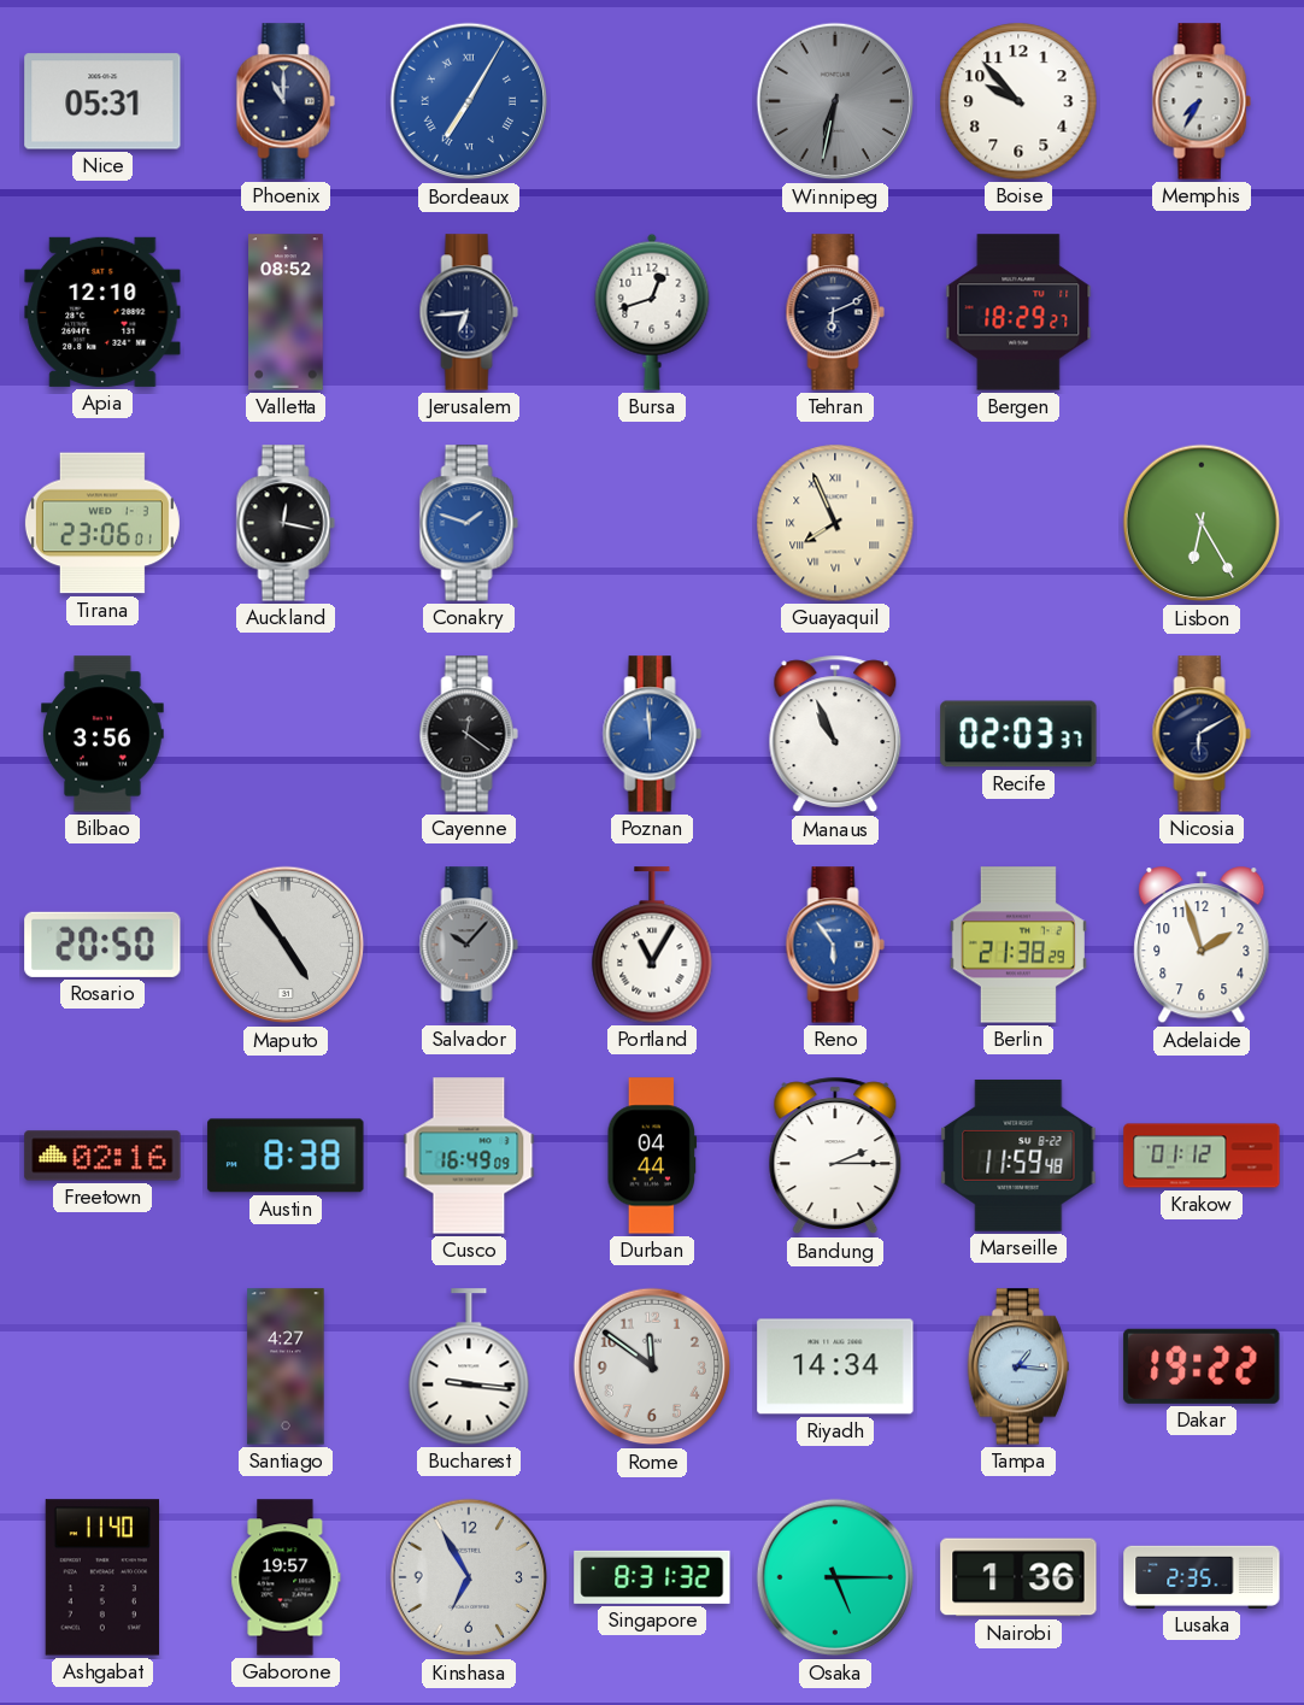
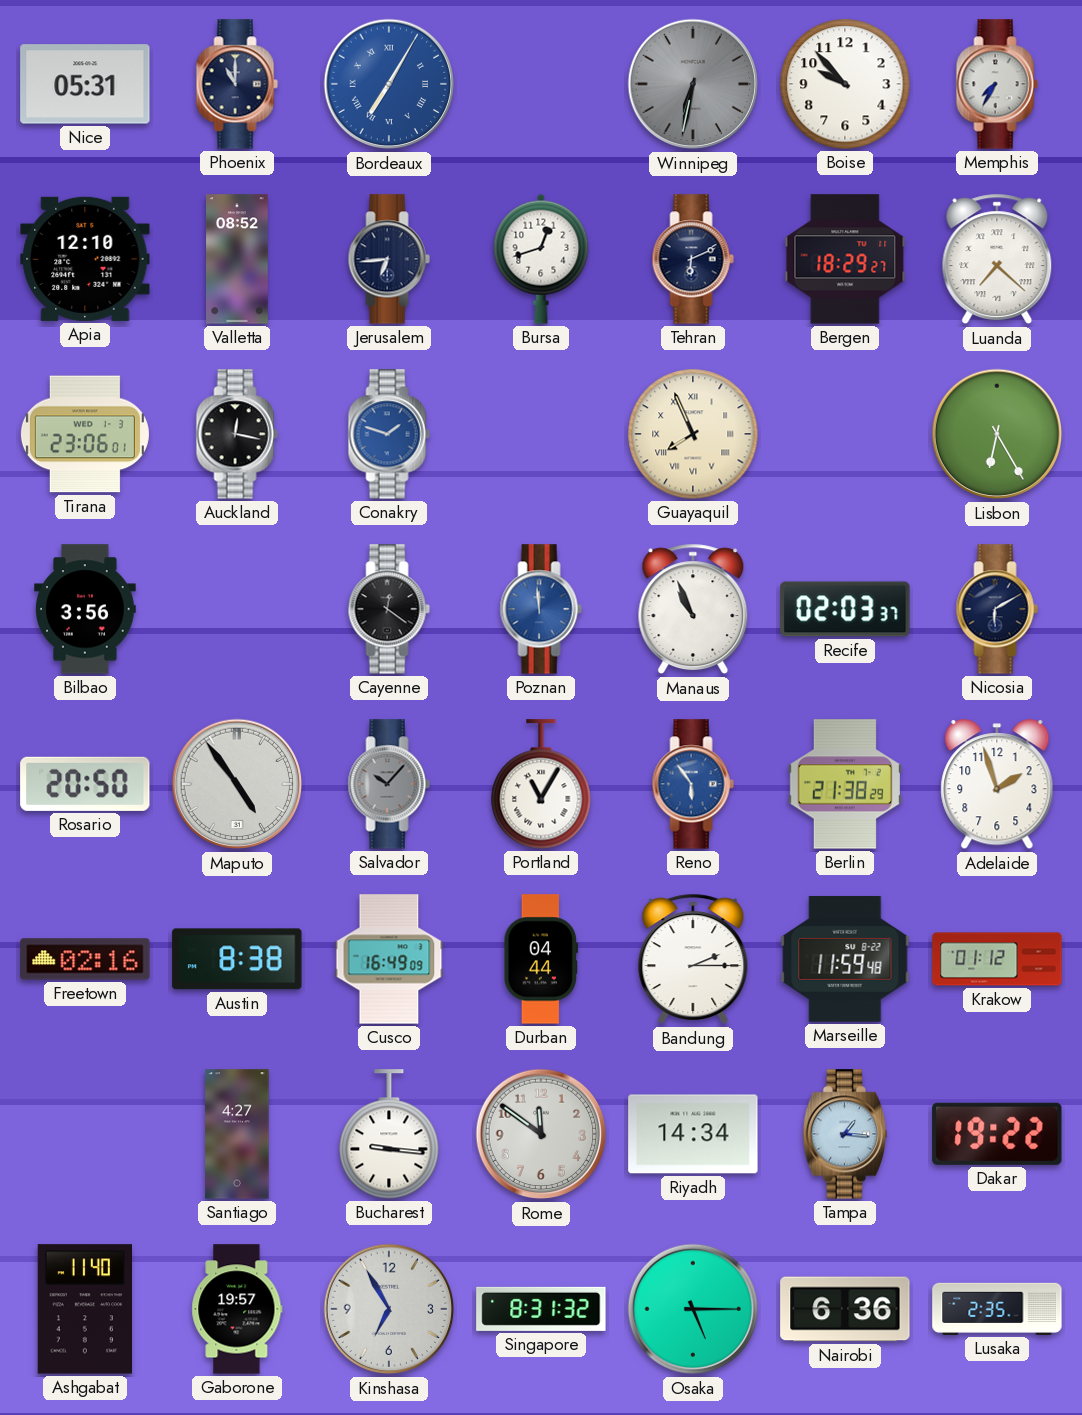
Luanda: none -> 7:22
Nairobi: 1:36 -> 6:36
